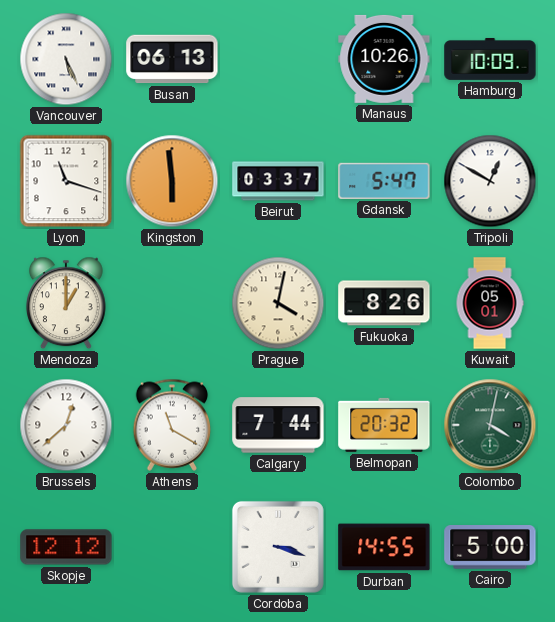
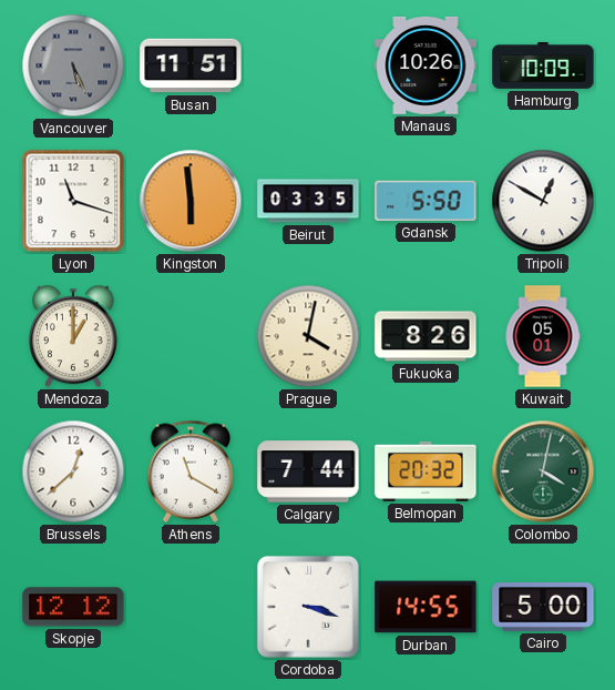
Vancouver dial: white -> grey
Busan: 06:13 -> 11:51
Beirut: 03:37 -> 03:35
Gdansk: 5:47 -> 5:50
